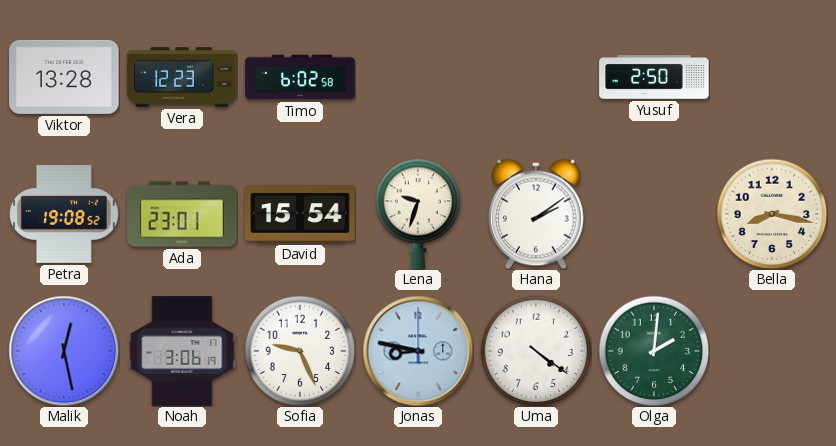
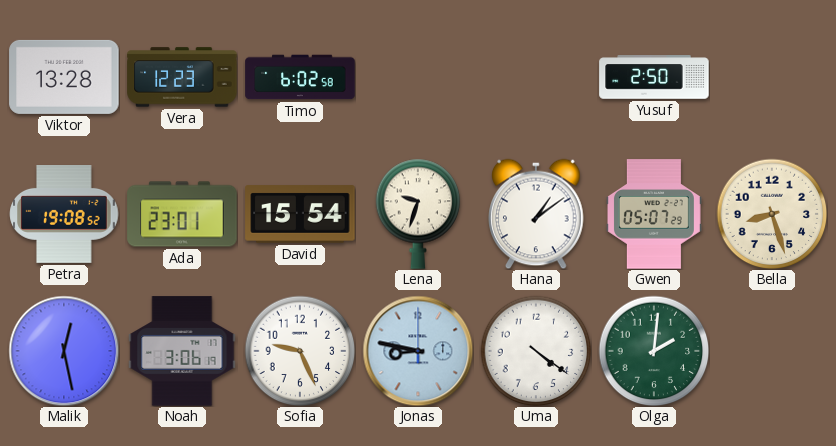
Hana: 2:09 -> 1:09
Gwen: none -> 05:07
Bella: 8:17 -> 8:27
